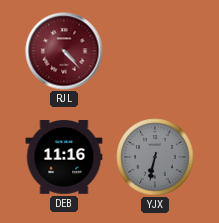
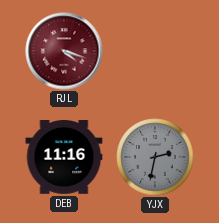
RJL: 4:23 -> 4:18
YJX: 6:32 -> 2:32
